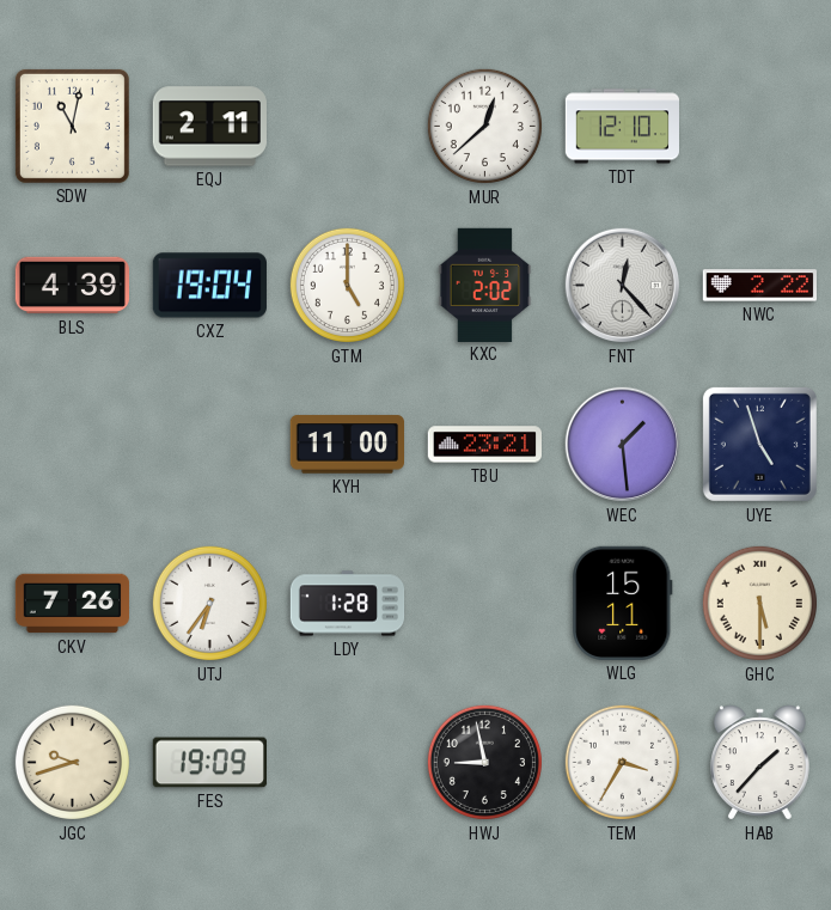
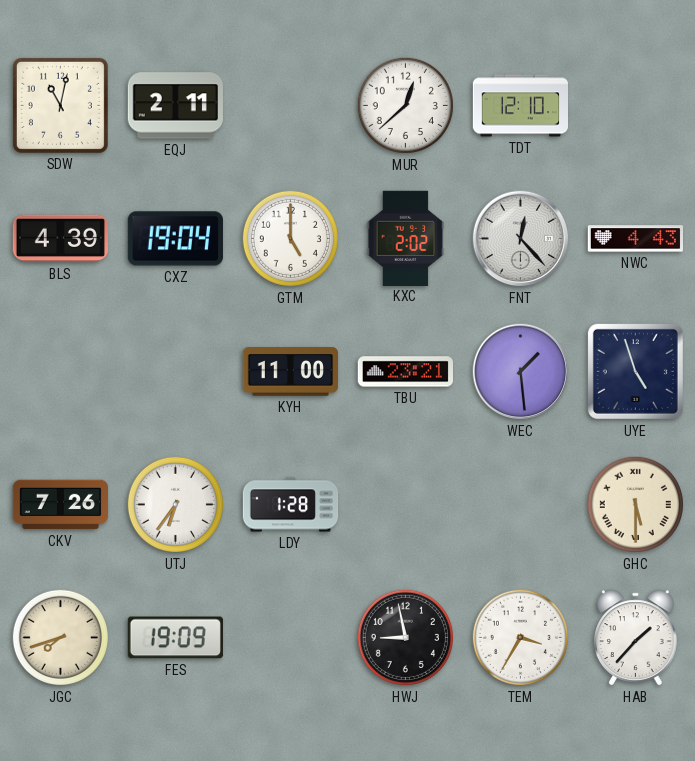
NWC: 2:22 -> 4:43
WLG: 15:11 -> none
JGC: 9:42 -> 7:42
